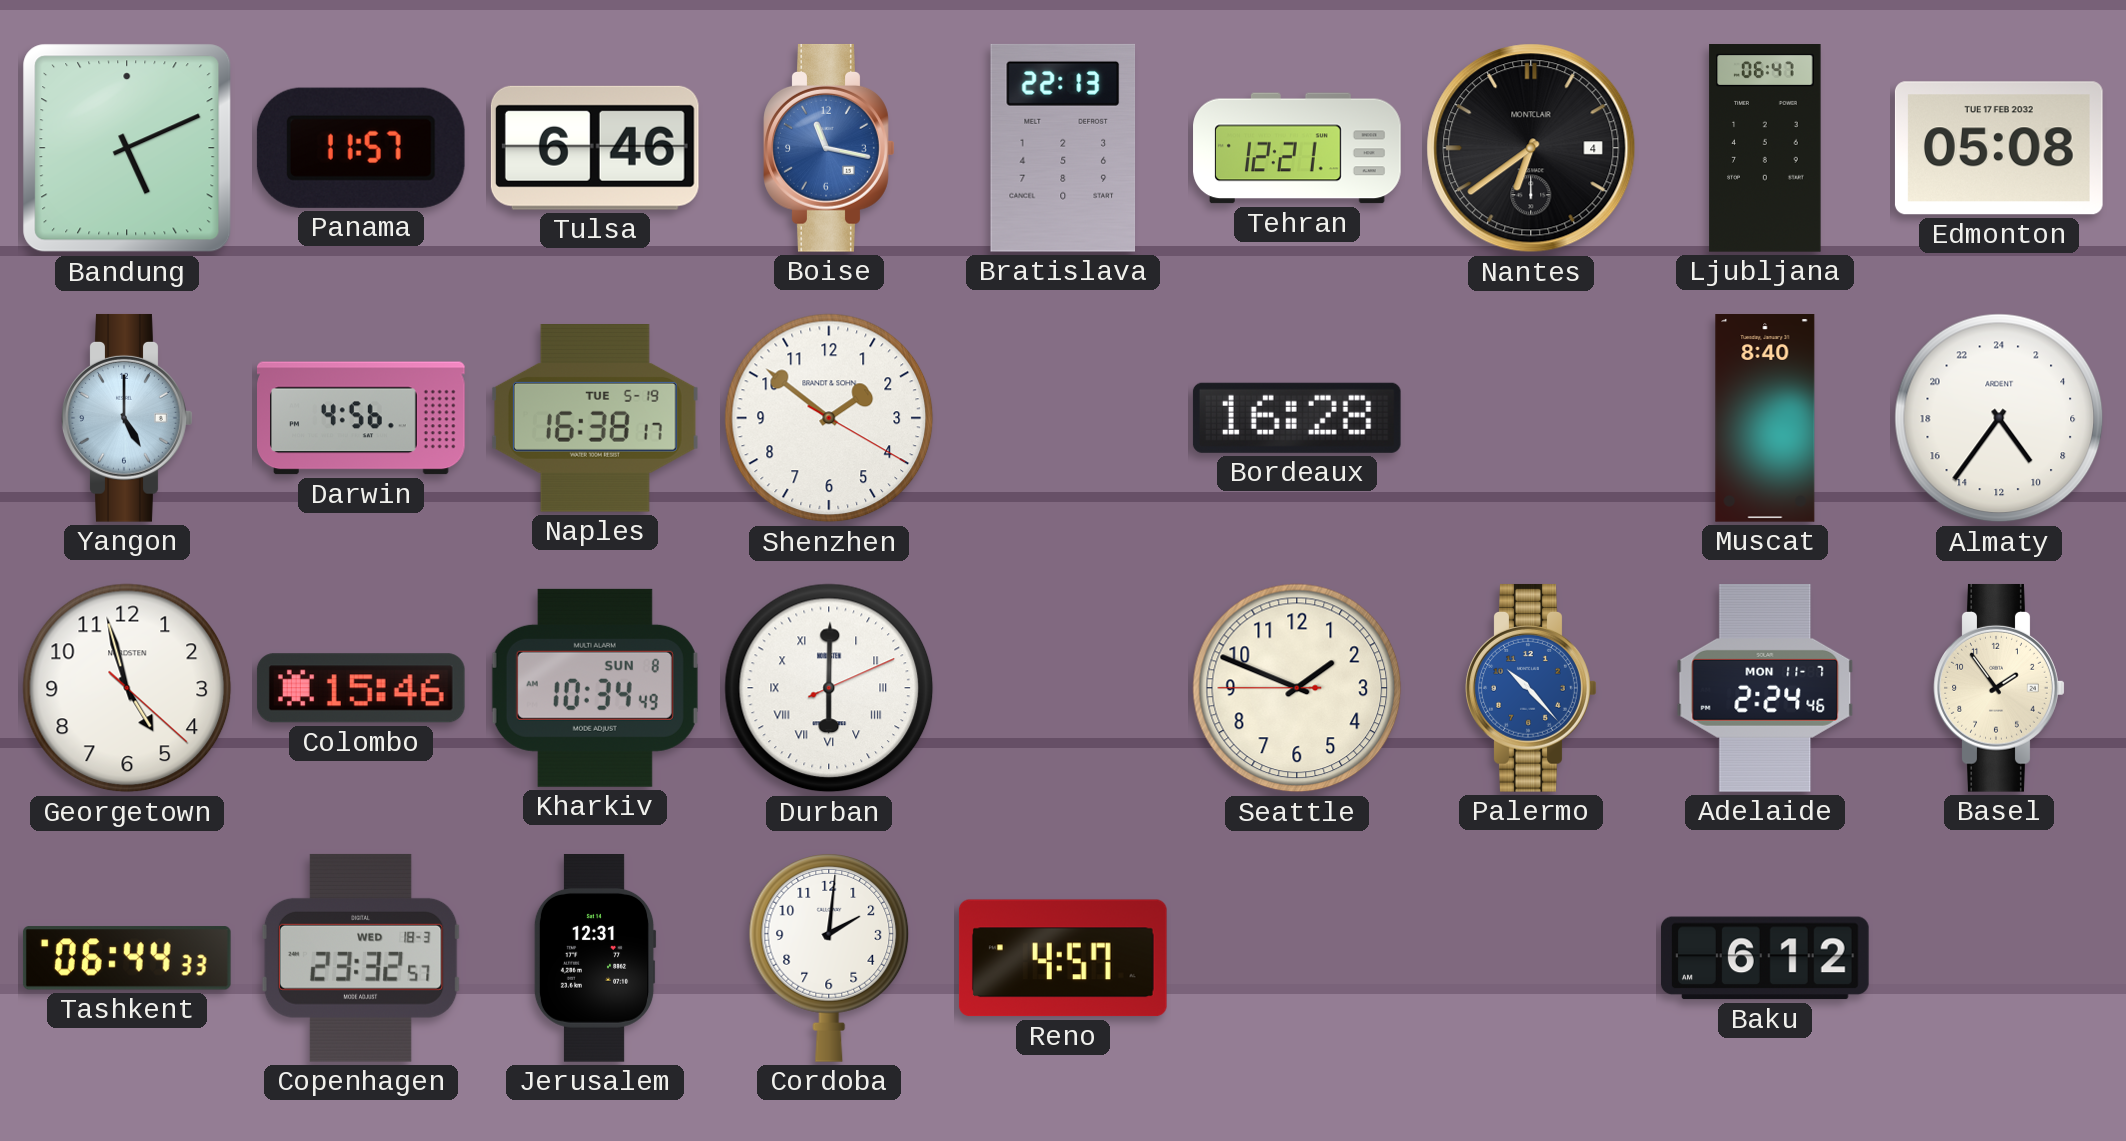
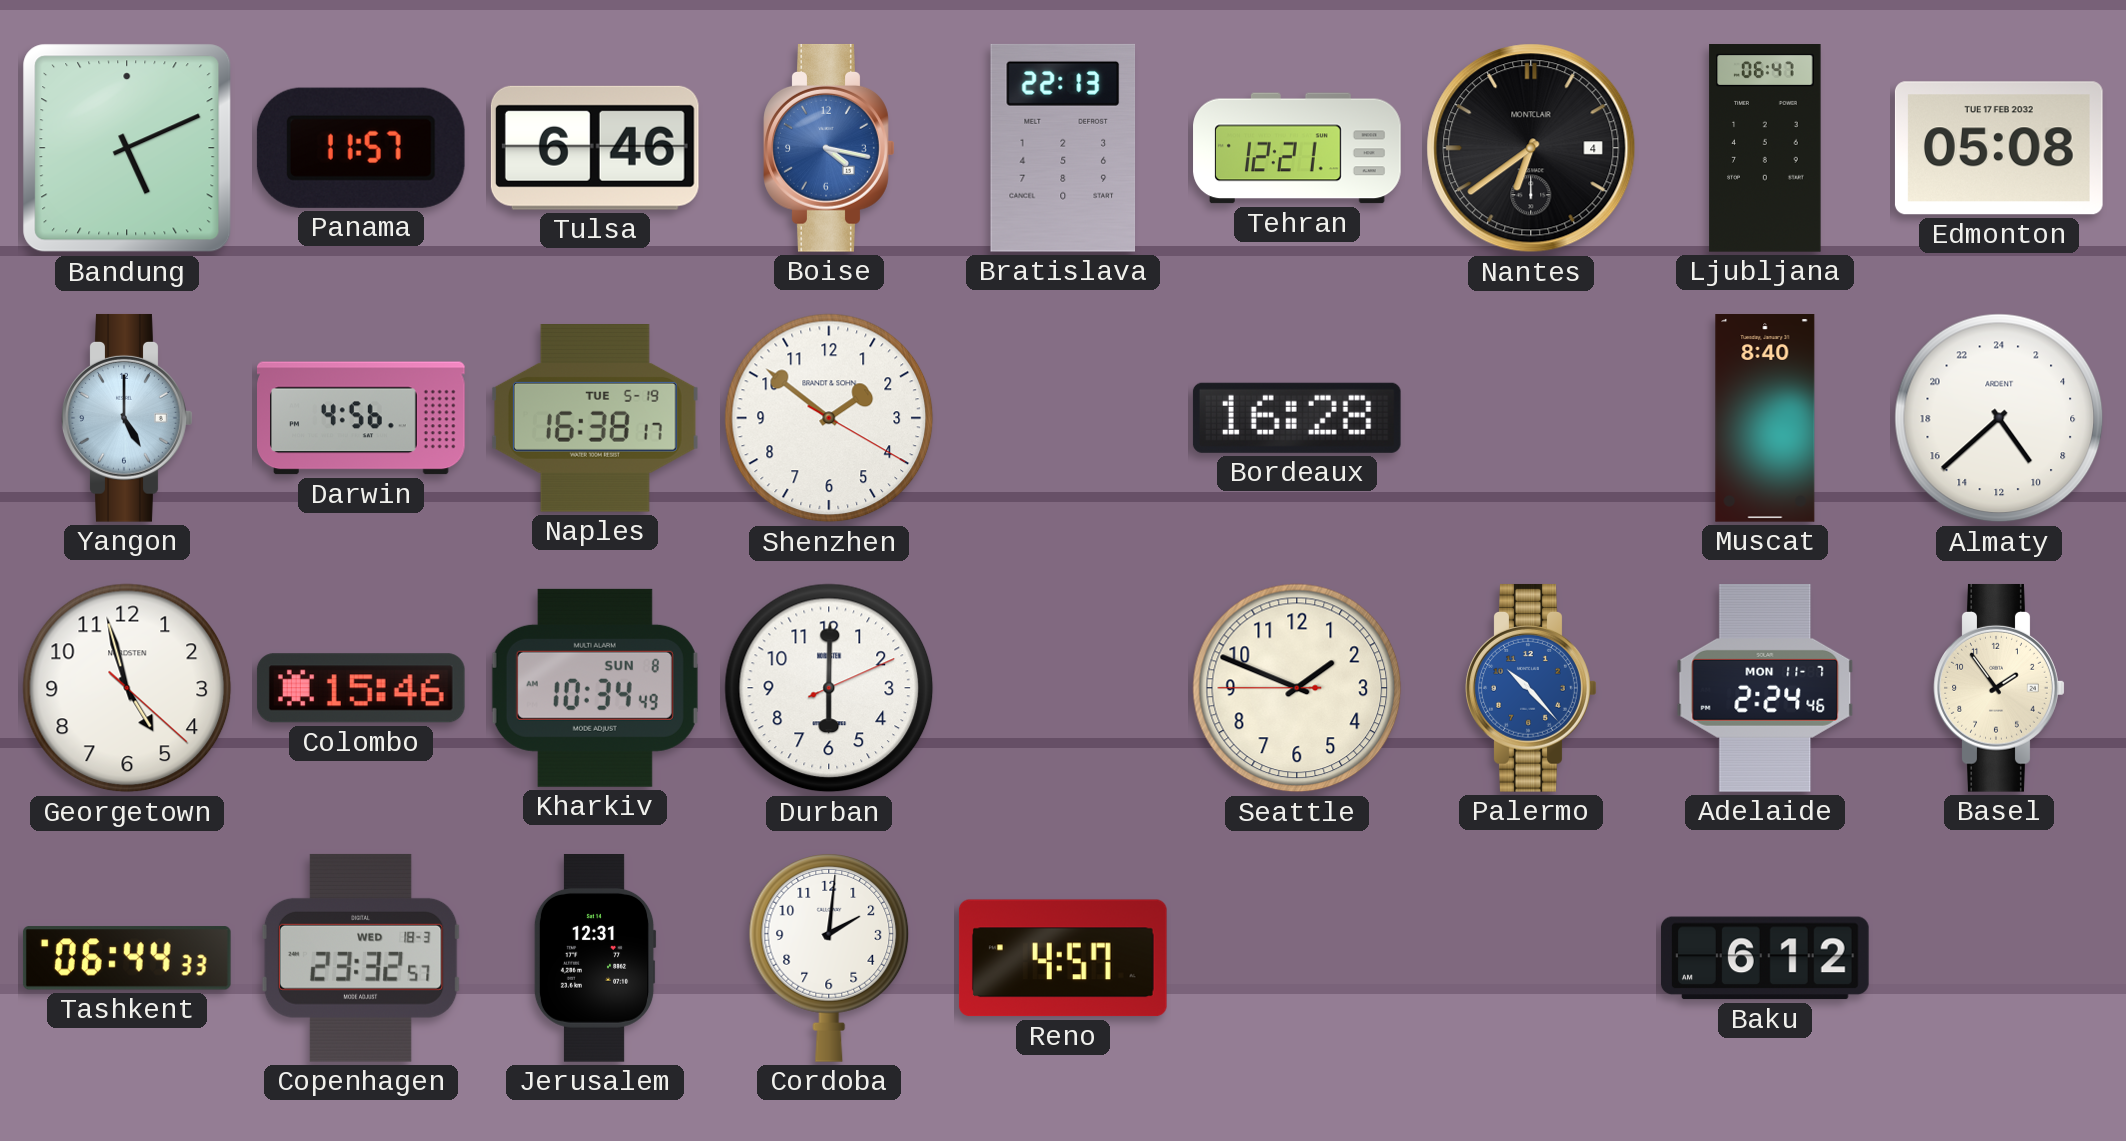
Boise: 11:17 -> 4:17
Almaty: 9:36 -> 9:38
Durban numerals: Roman -> Arabic
